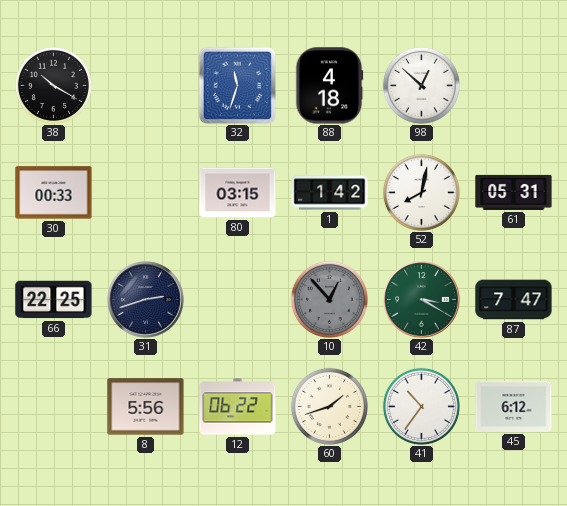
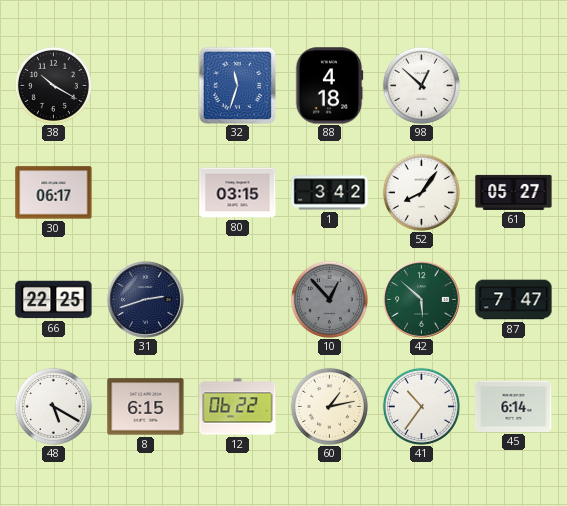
30: 00:33 -> 06:17
1: 1:42 -> 3:42
52: 8:02 -> 8:06
61: 05:31 -> 05:27
42: 3:20 -> 5:52
48: none -> 5:20
8: 5:56 -> 6:15
60: 1:42 -> 1:13
45: 6:12 -> 6:14
